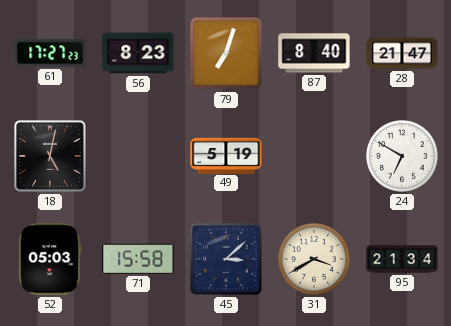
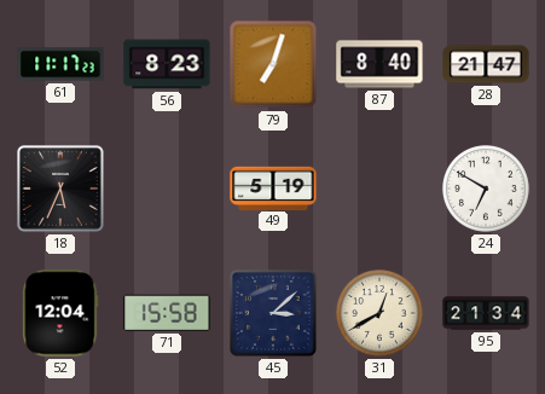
61: 17:27 -> 11:17
18: 5:02 -> 5:34
52: 05:03 -> 12:04
31: 3:40 -> 12:40
